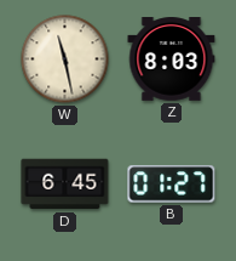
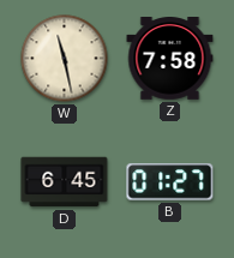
Z: 8:03 -> 7:58
